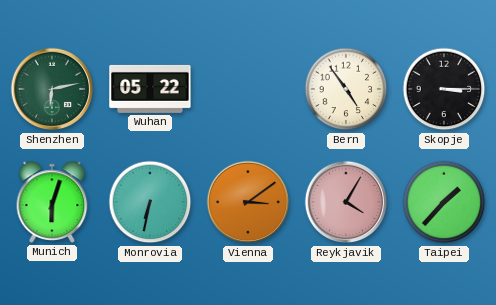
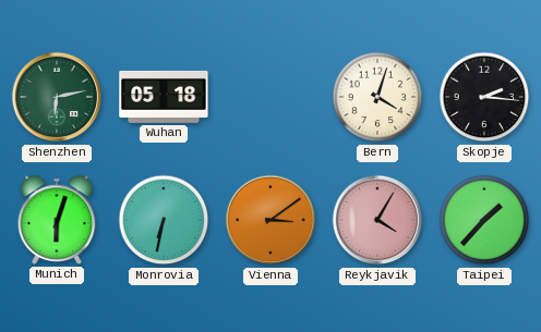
Wuhan: 05:22 -> 05:18
Bern: 4:54 -> 4:03
Skopje: 3:15 -> 2:16
